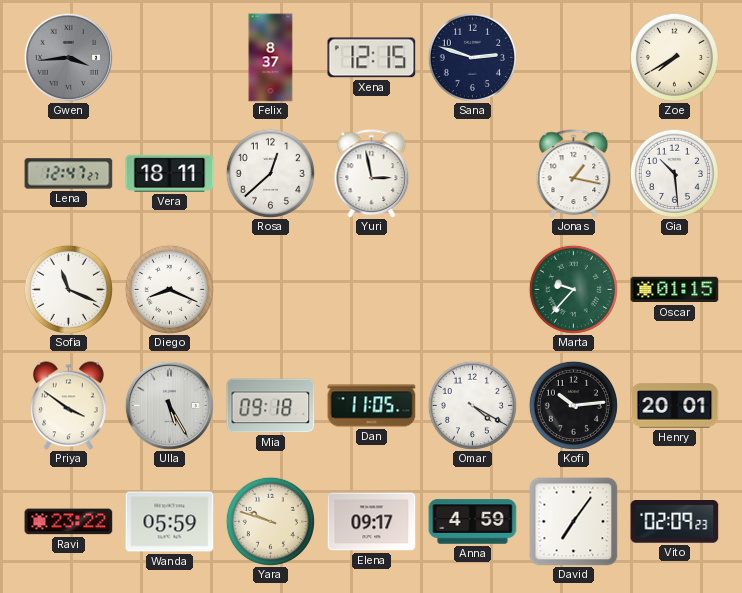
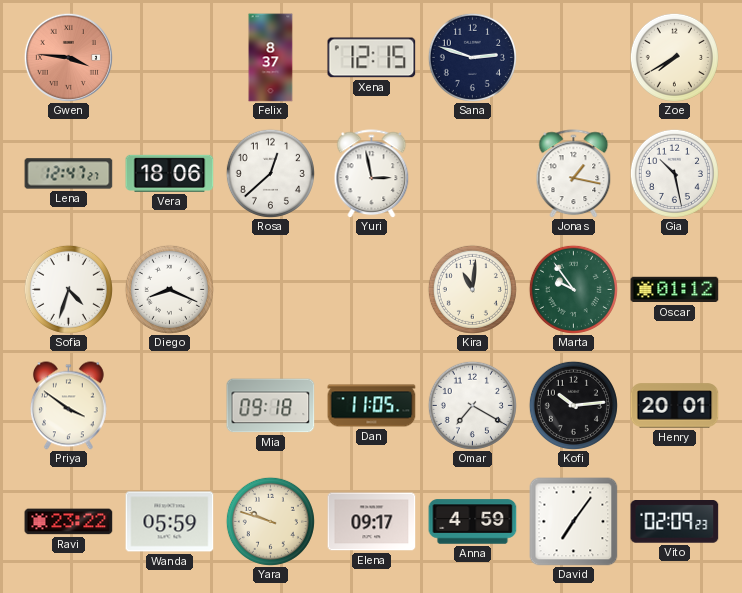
Gwen: 3:44 -> 3:46
Gwen dial: grey -> salmon
Vera: 18:11 -> 18:06
Gia: 10:29 -> 10:28
Sofia: 11:19 -> 4:33
Kira: none -> 11:01
Marta: 9:37 -> 9:54
Oscar: 01:15 -> 01:12
Ulla: 5:25 -> none
Omar: 4:20 -> 7:20
